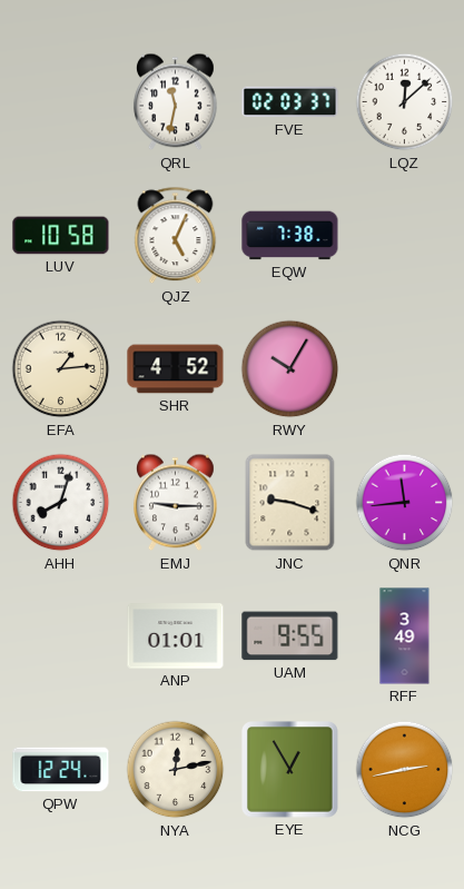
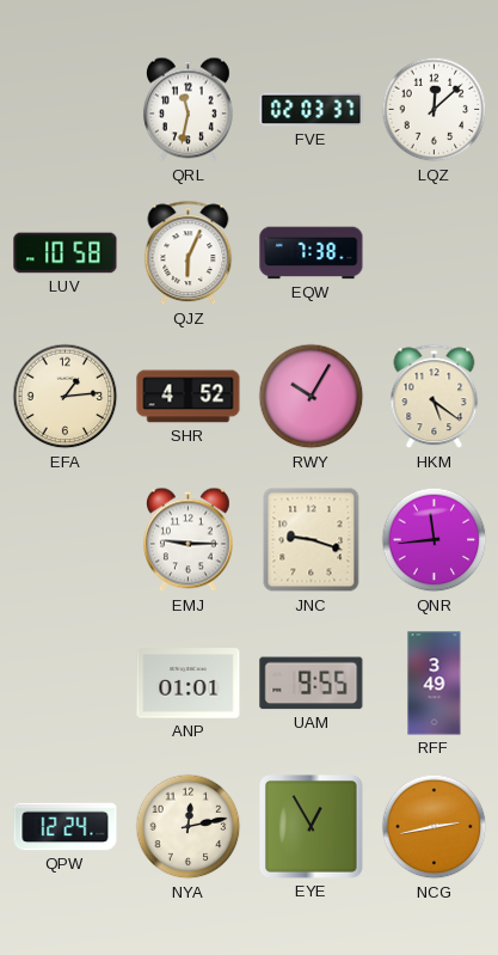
QJZ: 5:04 -> 6:04
HKM: none -> 5:21
AHH: 8:03 -> none
